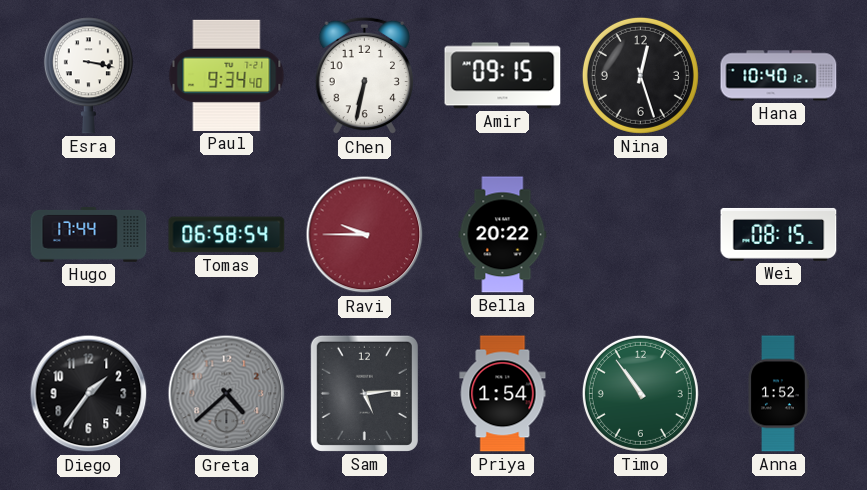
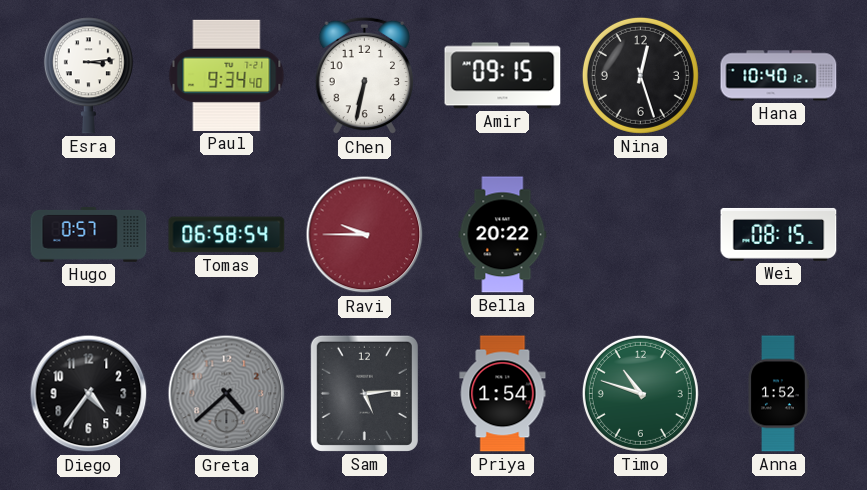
Esra: 3:17 -> 3:14
Hugo: 17:44 -> 0:57
Diego: 1:36 -> 4:36
Timo: 10:54 -> 10:48
